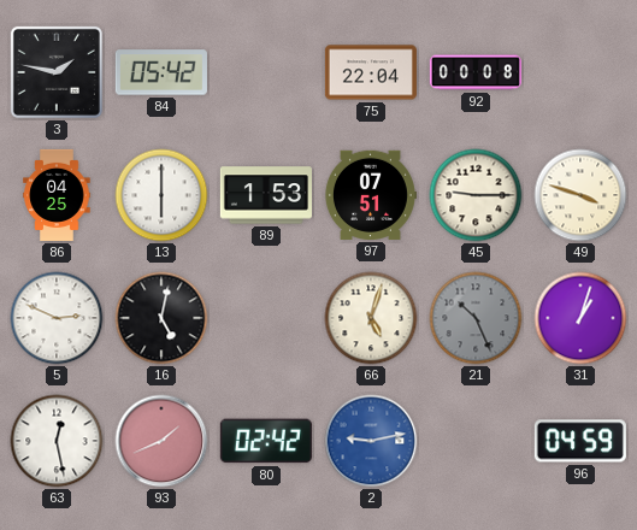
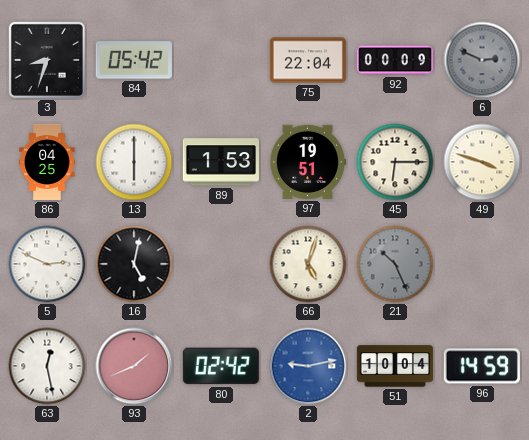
3: 1:47 -> 8:33
92: 00:08 -> 00:09
6: none -> 2:49
97: 07:51 -> 19:51
45: 9:15 -> 6:15
31: 1:03 -> none
51: none -> 10:04
96: 04:59 -> 14:59
